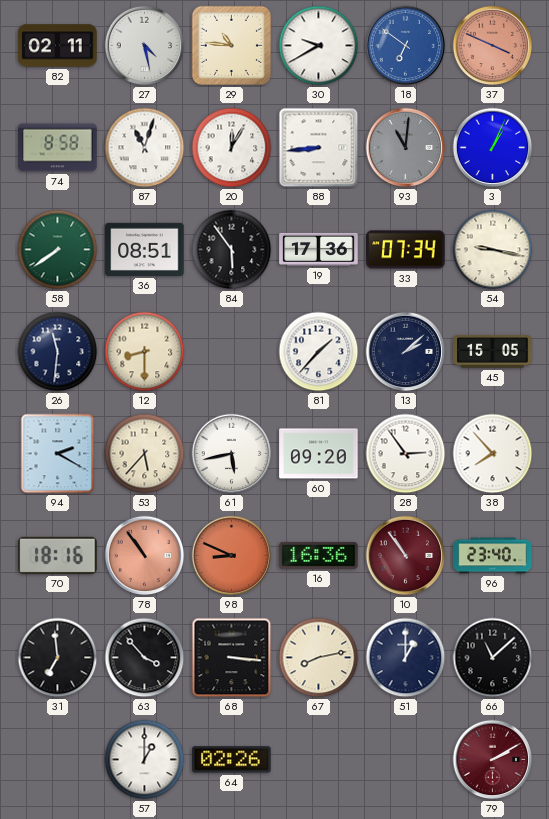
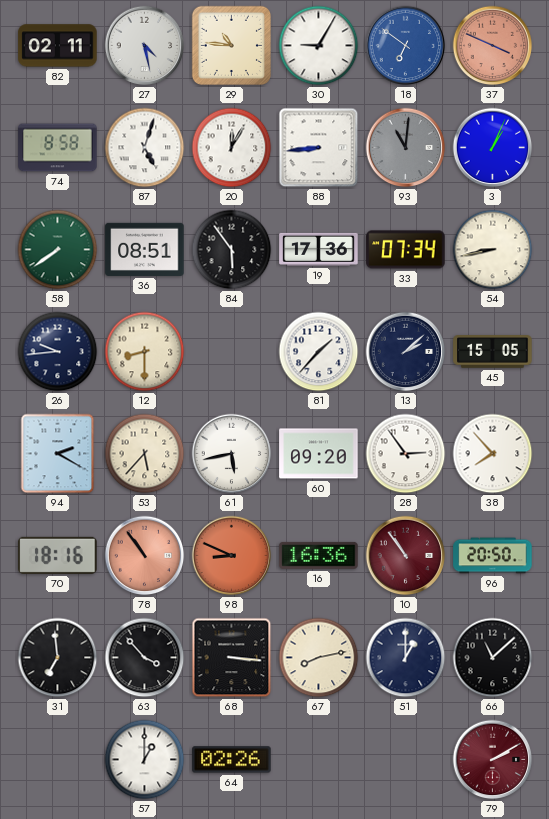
30: 9:40 -> 9:05
87: 11:03 -> 5:03
54: 9:17 -> 8:43
26: 11:31 -> 9:44
96: 23:40 -> 20:50
